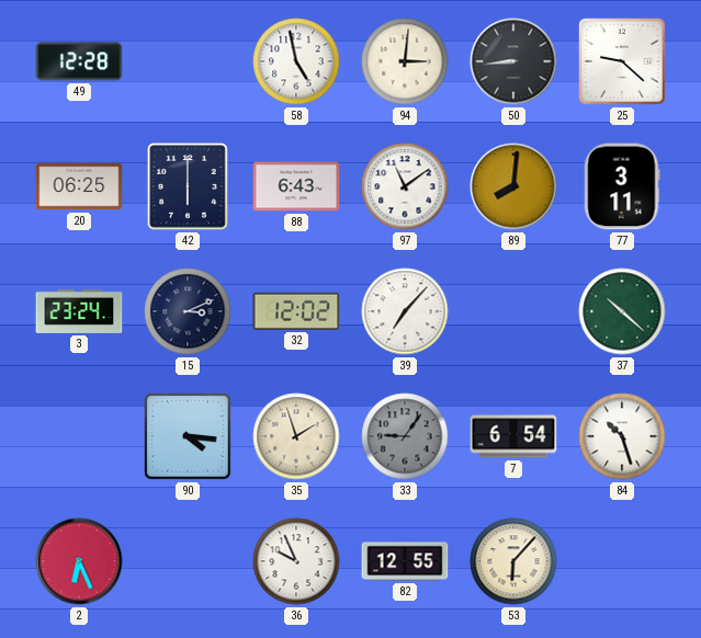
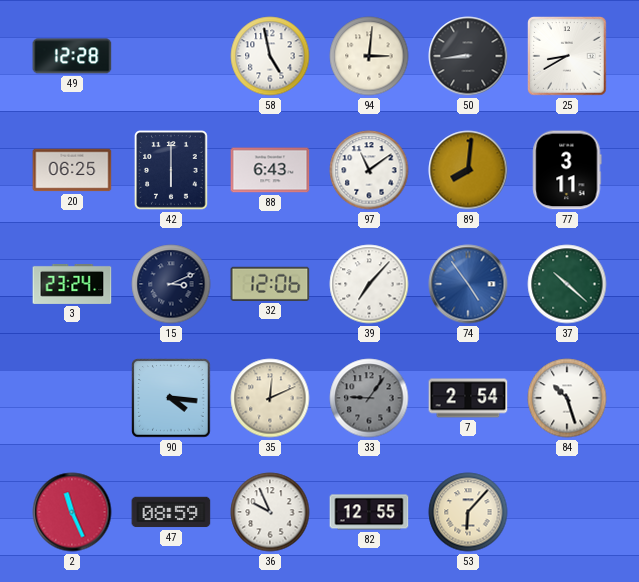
25: 9:22 -> 8:40
32: 12:02 -> 12:06
74: none -> 4:54
35: 1:57 -> 12:11
7: 6:54 -> 2:54
2: 6:26 -> 11:26
47: none -> 08:59
